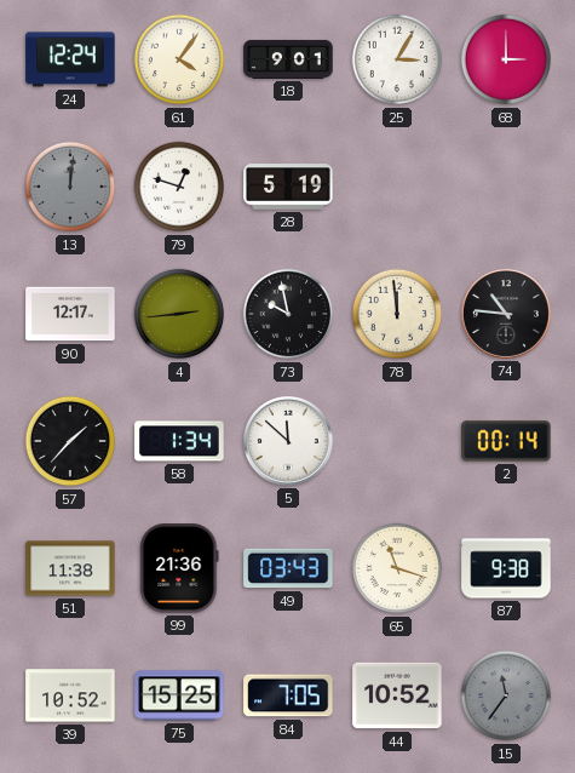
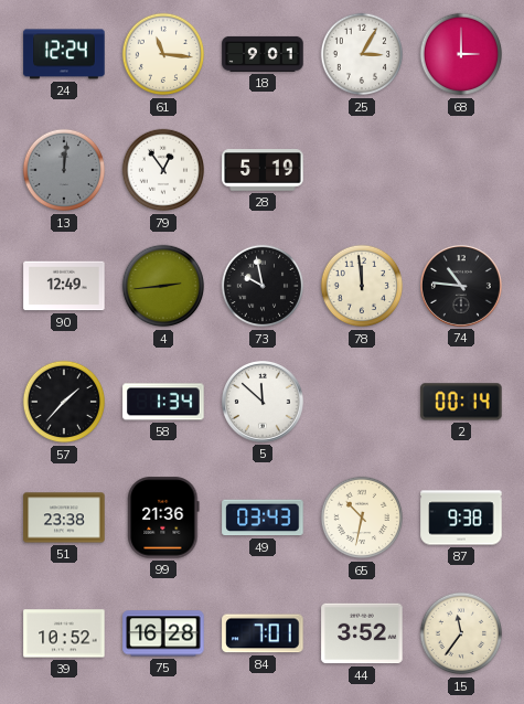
61: 4:06 -> 11:16
79: 12:48 -> 12:54
90: 12:17 -> 12:49
51: 11:38 -> 23:38
65: 11:18 -> 10:32
75: 15:25 -> 16:28
84: 7:05 -> 7:01
44: 10:52 -> 3:52
15 dial: grey -> cream
